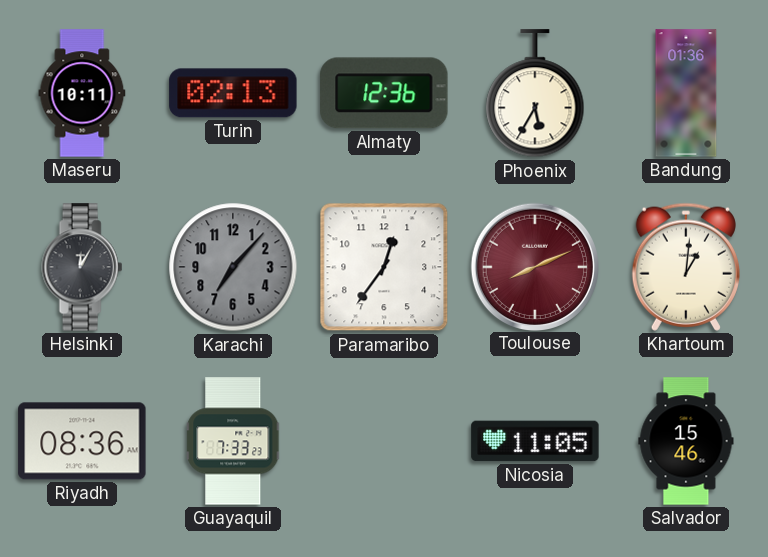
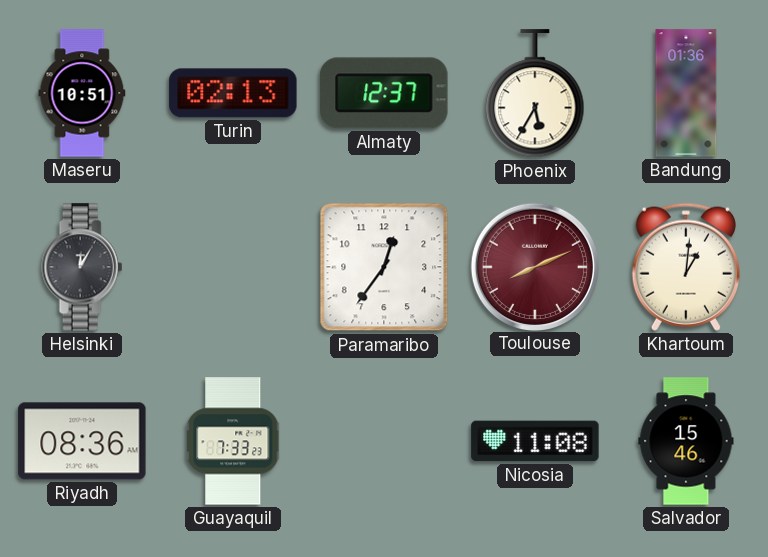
Maseru: 10:11 -> 10:51
Almaty: 12:36 -> 12:37
Karachi: 7:07 -> none
Nicosia: 11:05 -> 11:08
